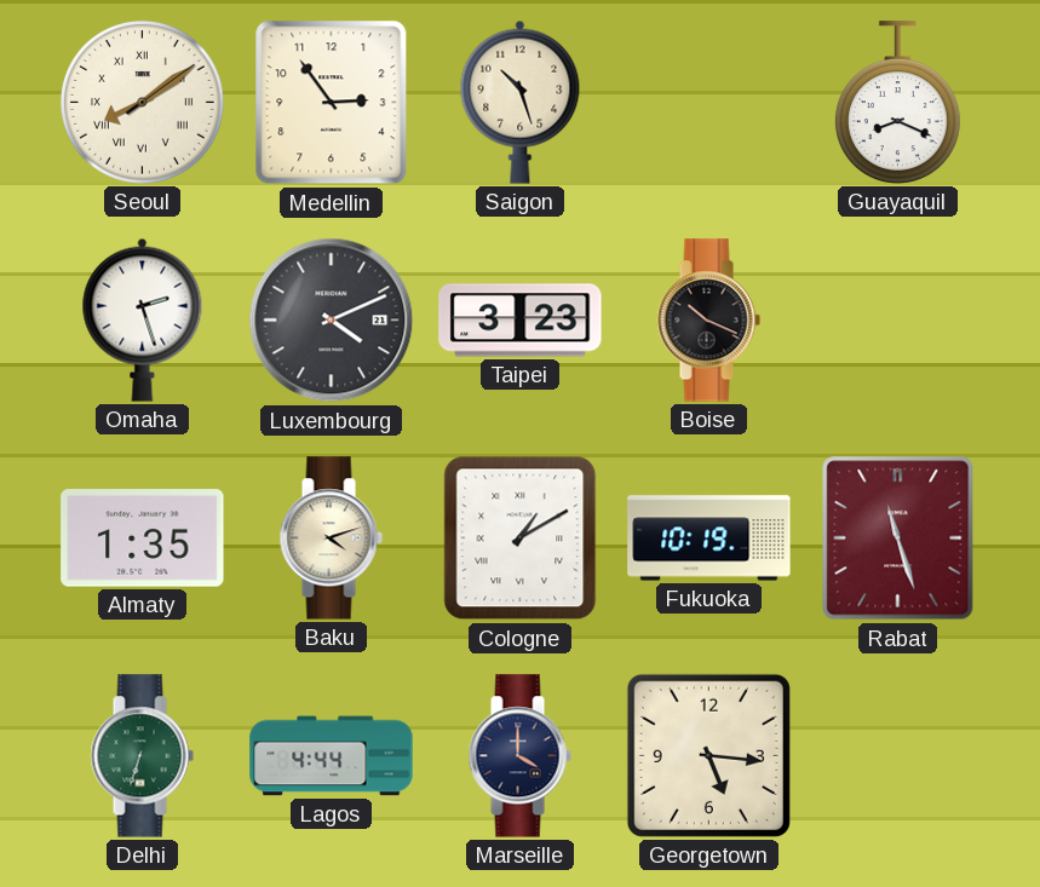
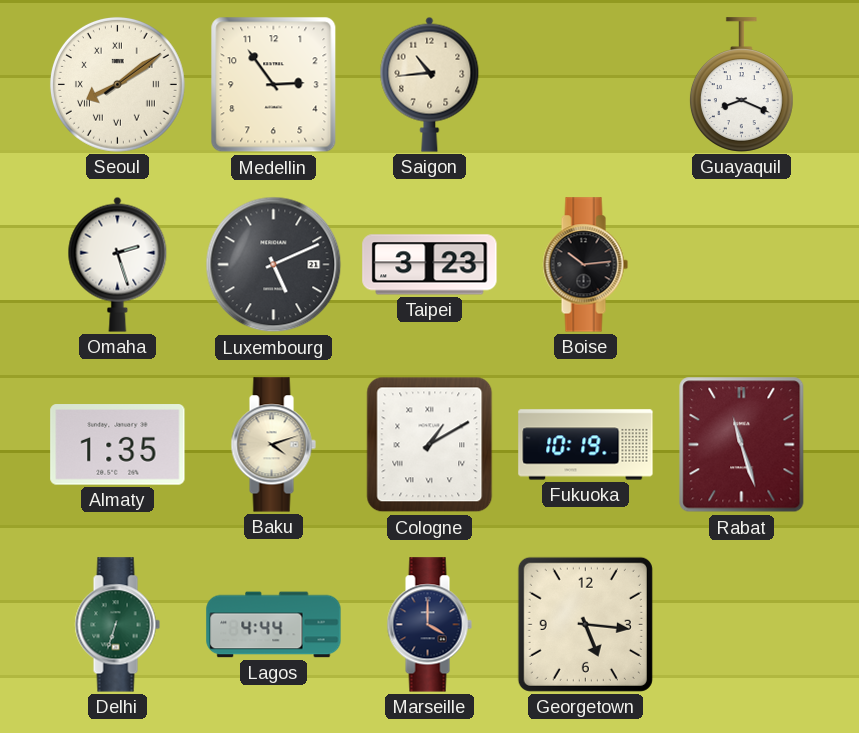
Saigon: 10:27 -> 10:44
Luxembourg: 4:11 -> 5:11
Boise: 10:19 -> 10:14
